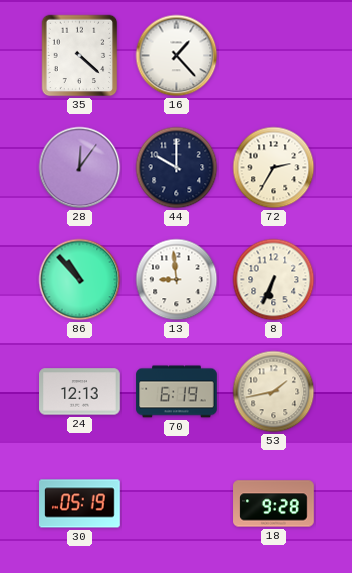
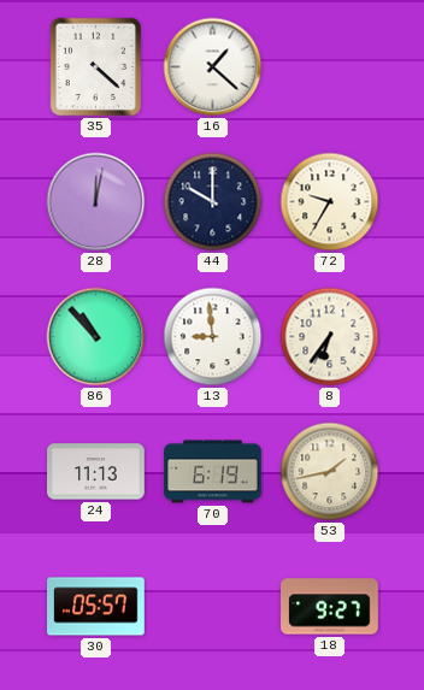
16: 1:23 -> 1:22
28: 12:06 -> 12:02
72: 2:35 -> 9:35
8: 6:34 -> 6:36
24: 12:13 -> 11:13
30: 05:19 -> 05:57
18: 9:28 -> 9:27
